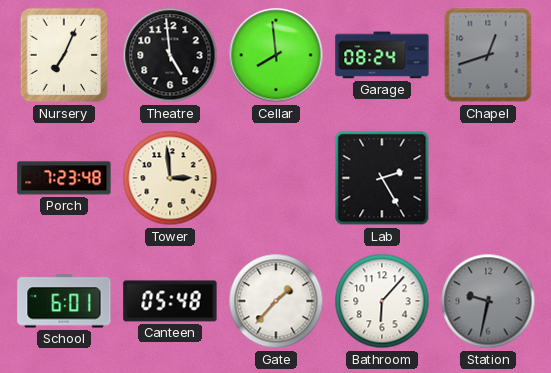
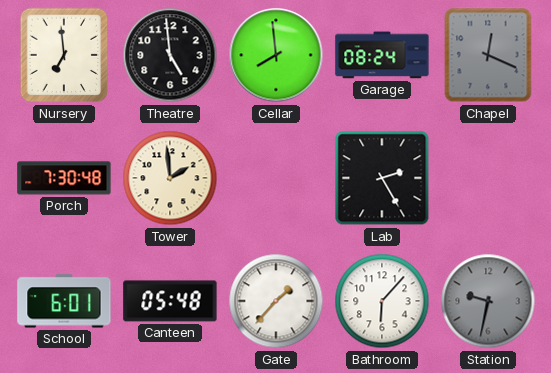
Nursery: 7:04 -> 6:59
Chapel: 12:42 -> 12:19
Porch: 7:23 -> 7:30
Tower: 2:59 -> 1:59
